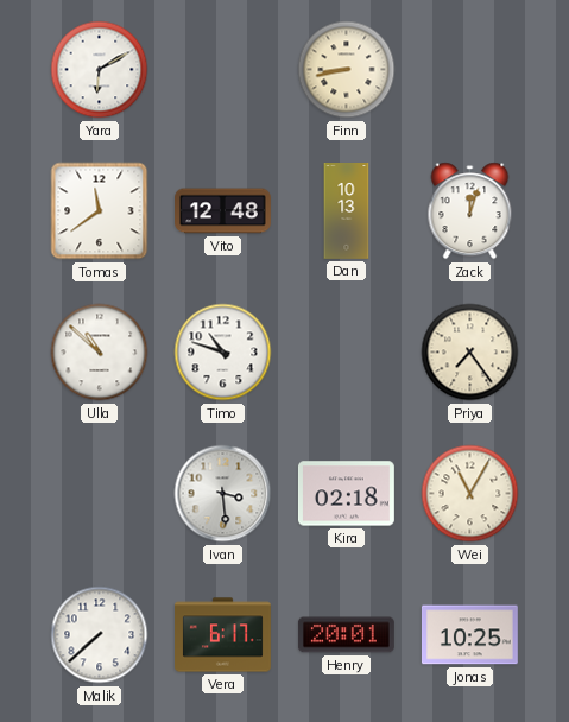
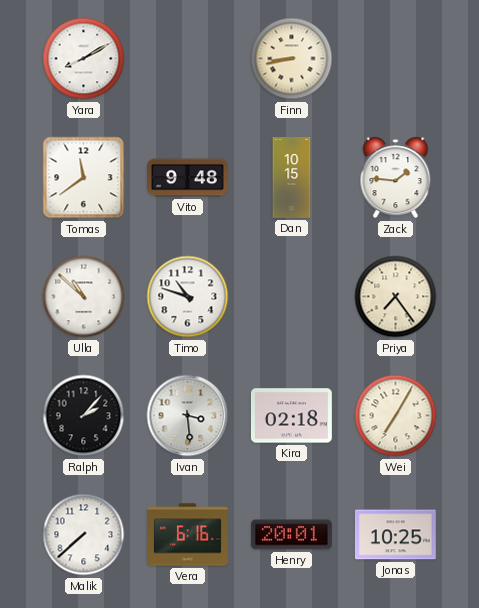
Yara: 6:10 -> 8:10
Vito: 12:48 -> 9:48
Dan: 10:13 -> 10:15
Zack: 12:03 -> 1:46
Ralph: none -> 2:07
Wei: 11:05 -> 7:05
Vera: 6:17 -> 6:16
